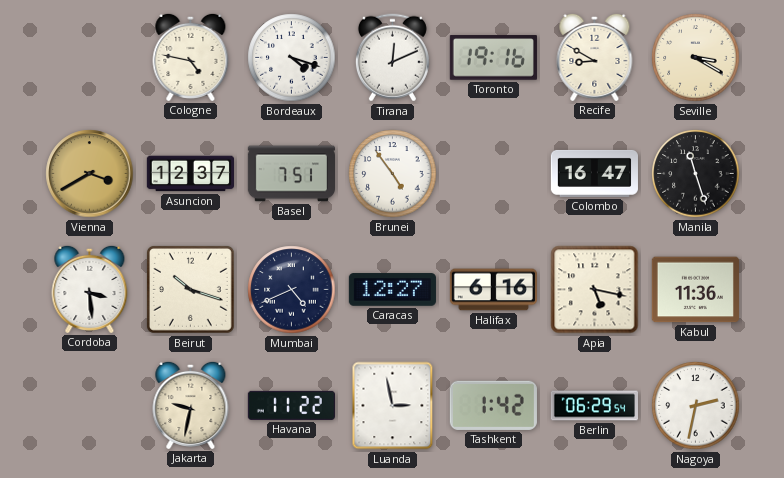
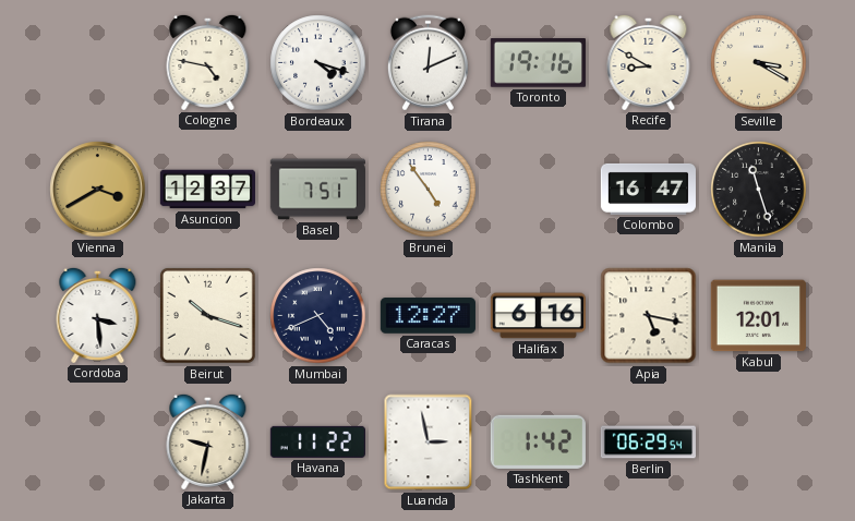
Kabul: 11:36 -> 12:01
Nagoya: 2:32 -> none
